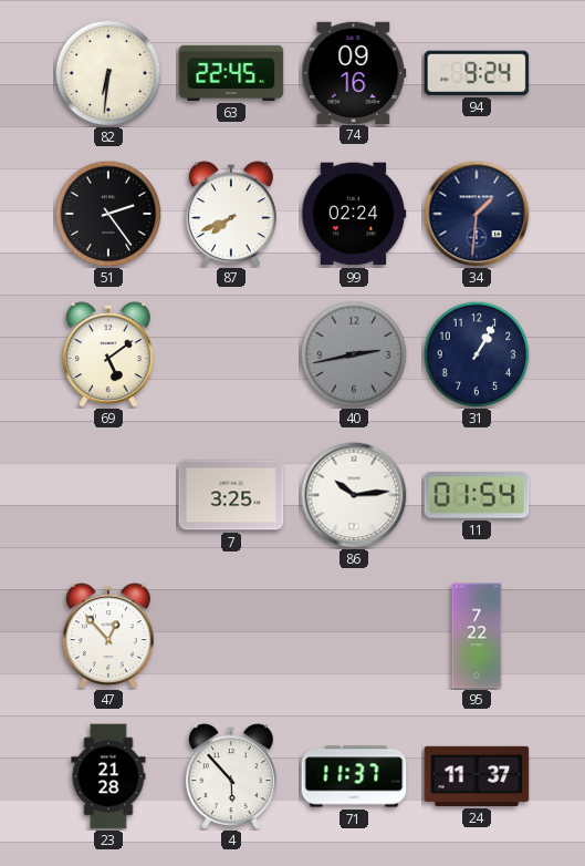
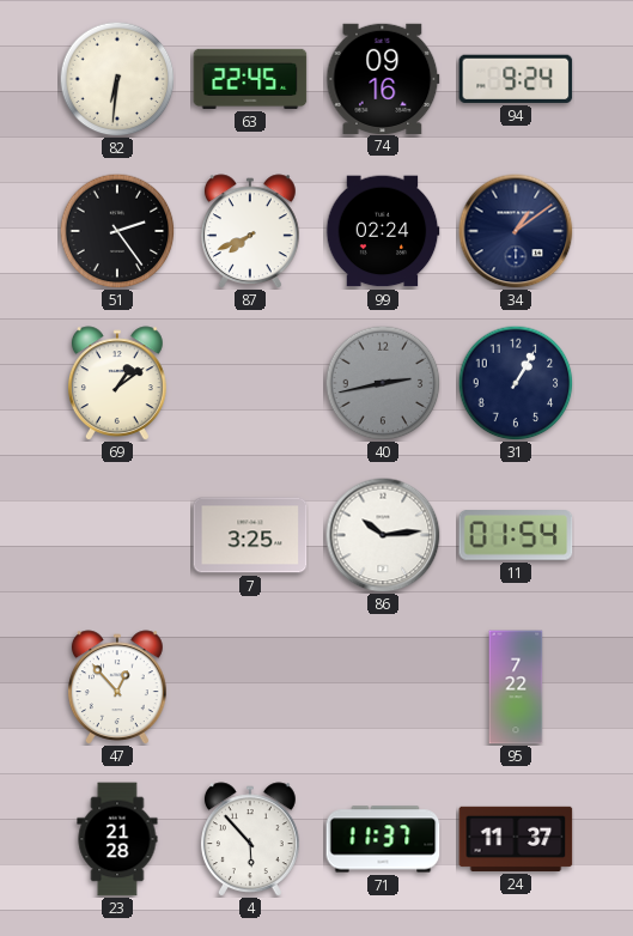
34: 1:31 -> 1:09
69: 5:09 -> 1:09
